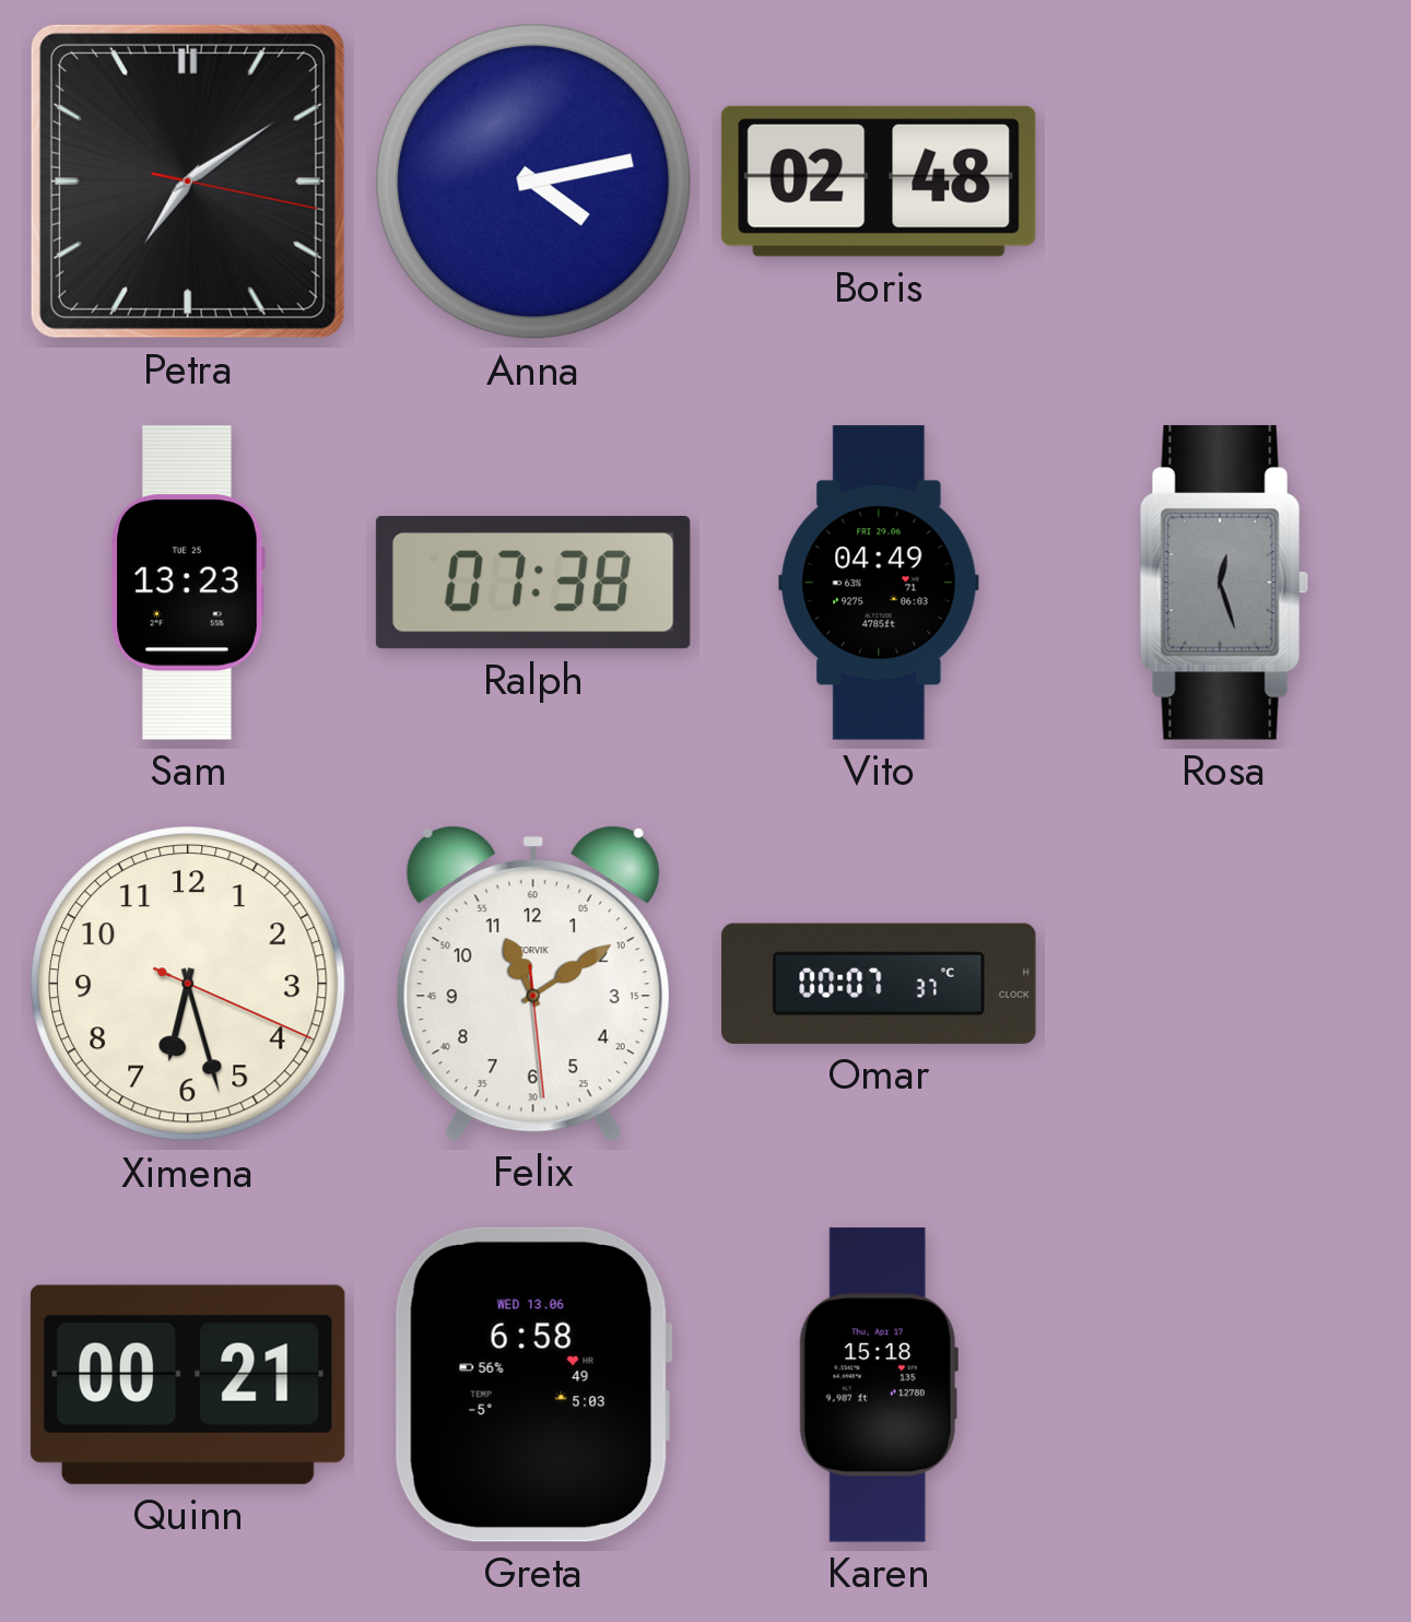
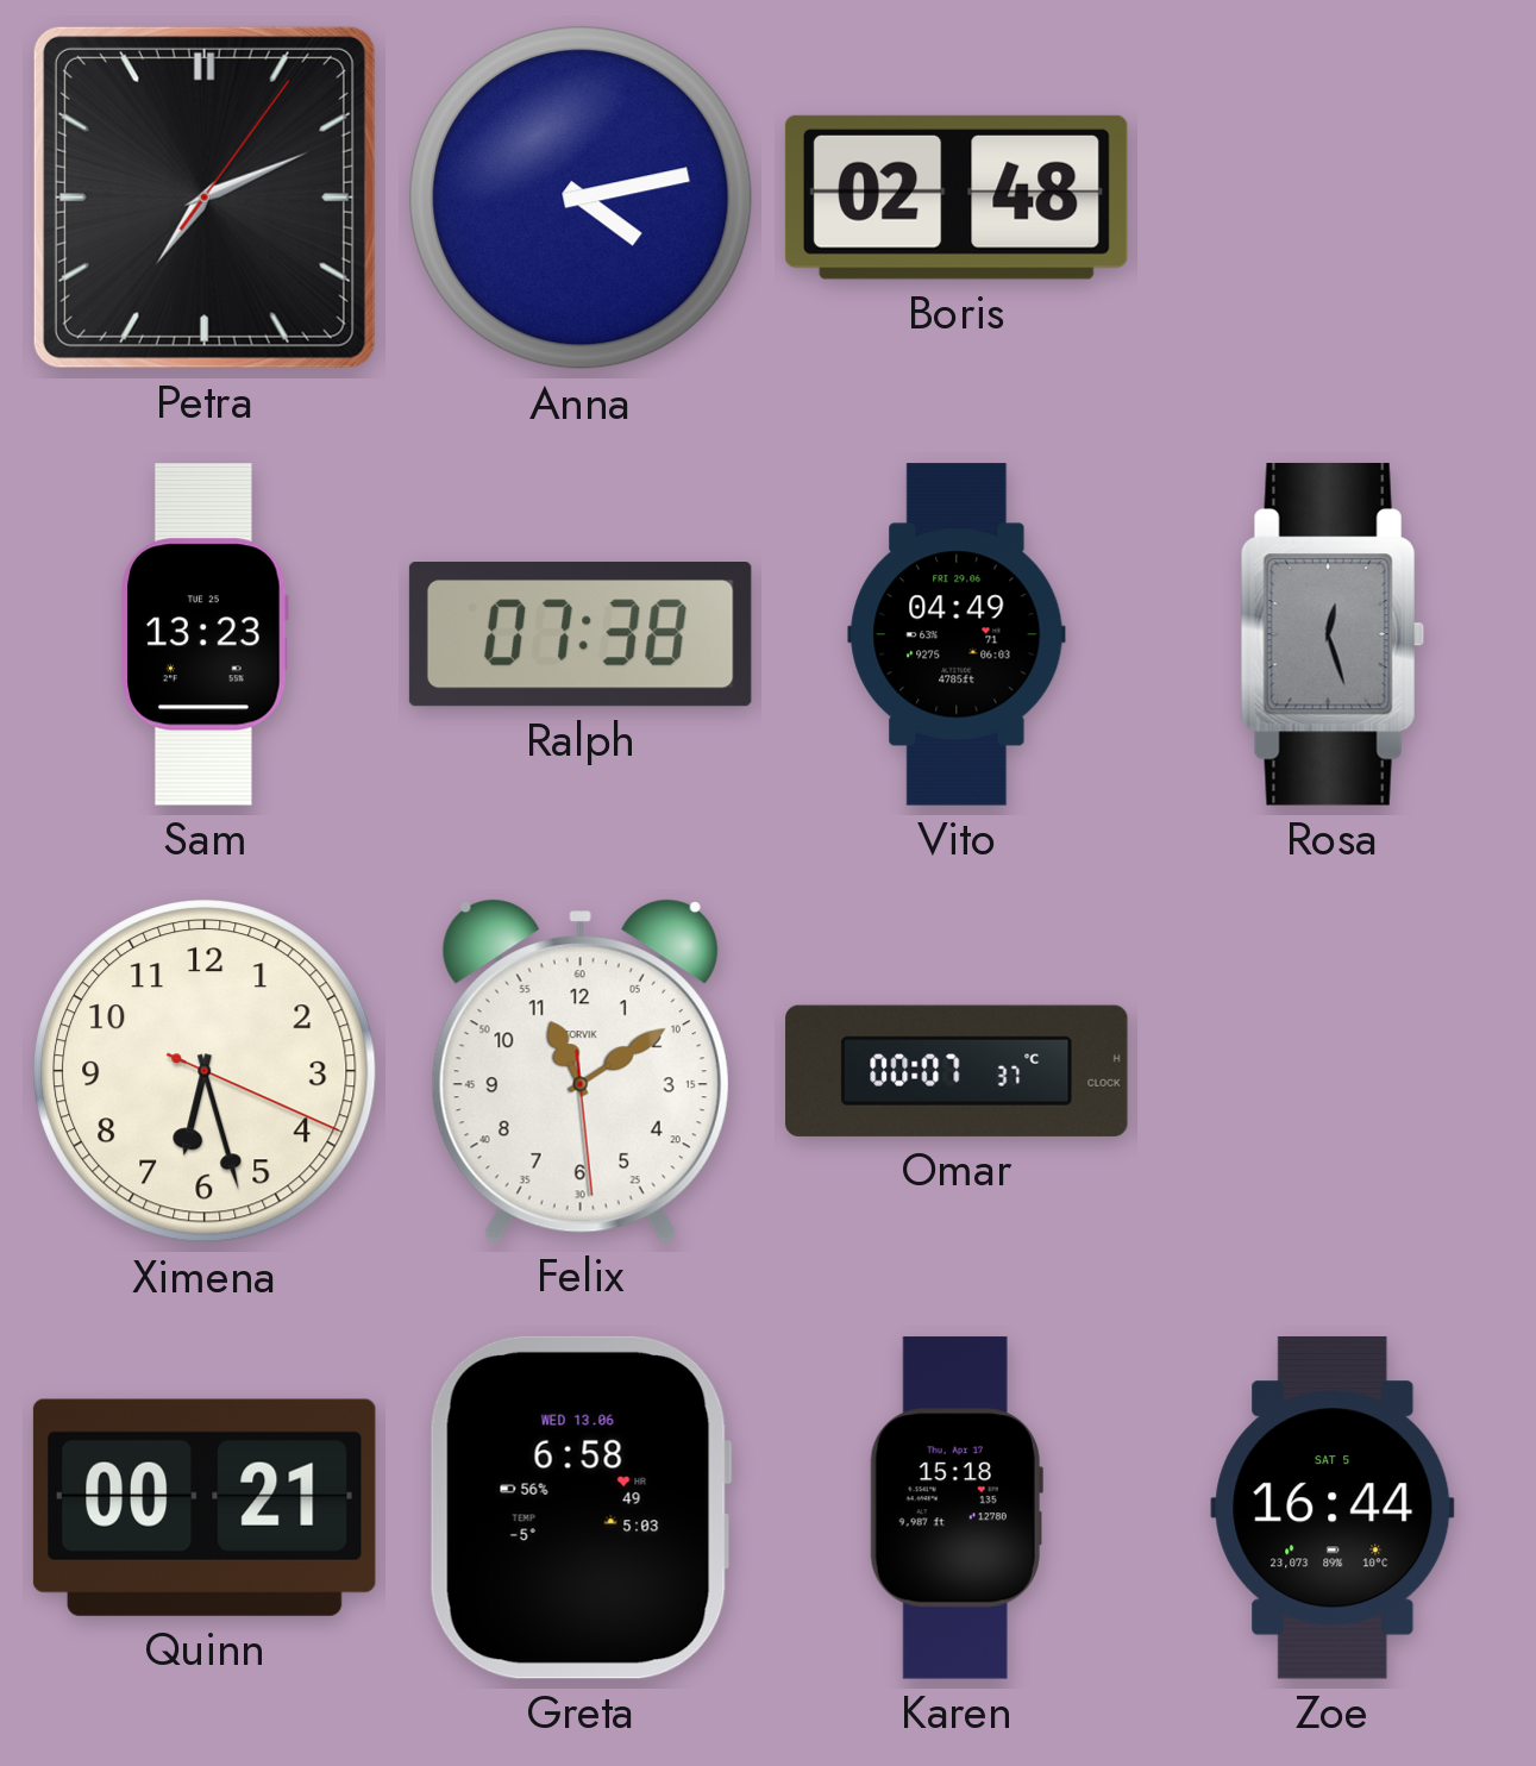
Petra: 7:09 -> 7:11
Zoe: none -> 16:44
